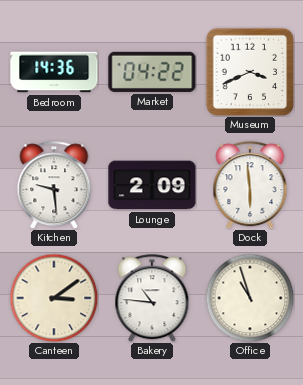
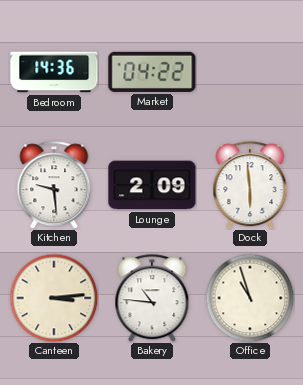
Museum: 3:41 -> none
Canteen: 3:09 -> 3:14
